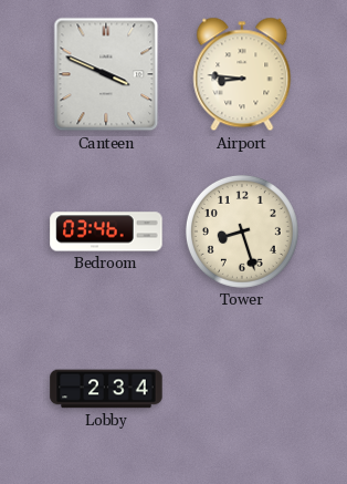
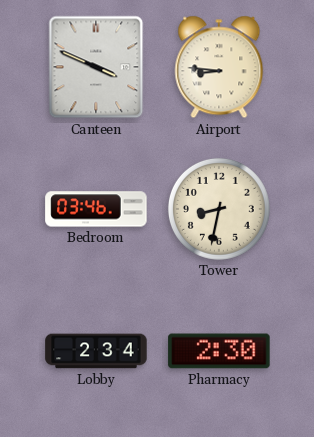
Tower: 8:27 -> 8:32
Pharmacy: none -> 2:30
